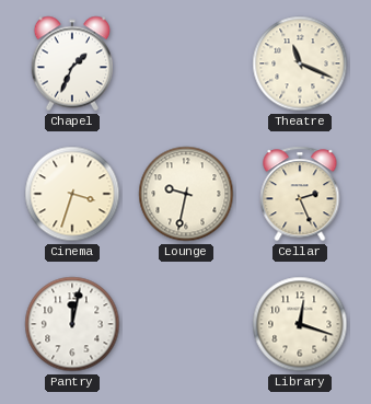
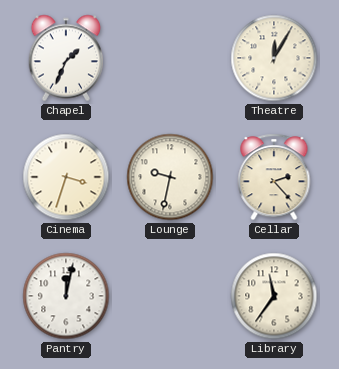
Theatre: 11:19 -> 12:05
Cellar: 2:26 -> 2:23
Library: 12:18 -> 11:36
